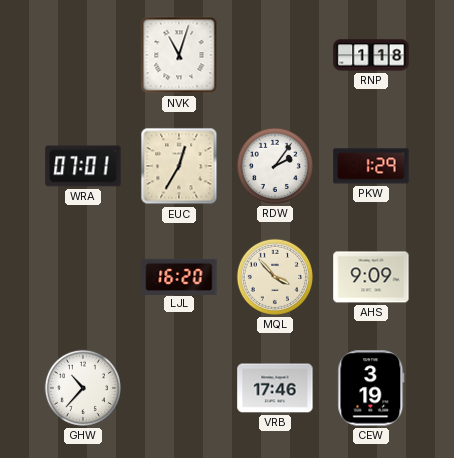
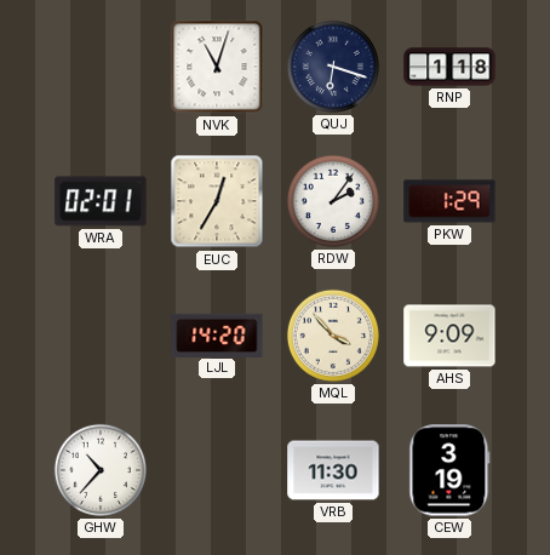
QUJ: none -> 6:18
WRA: 07:01 -> 02:01
LJL: 16:20 -> 14:20
VRB: 17:46 -> 11:30
